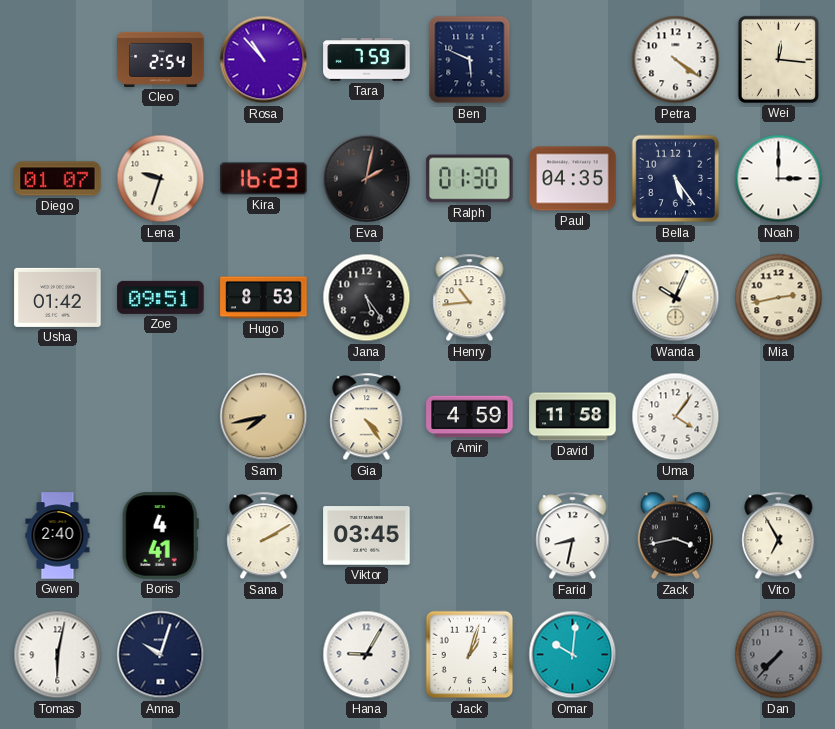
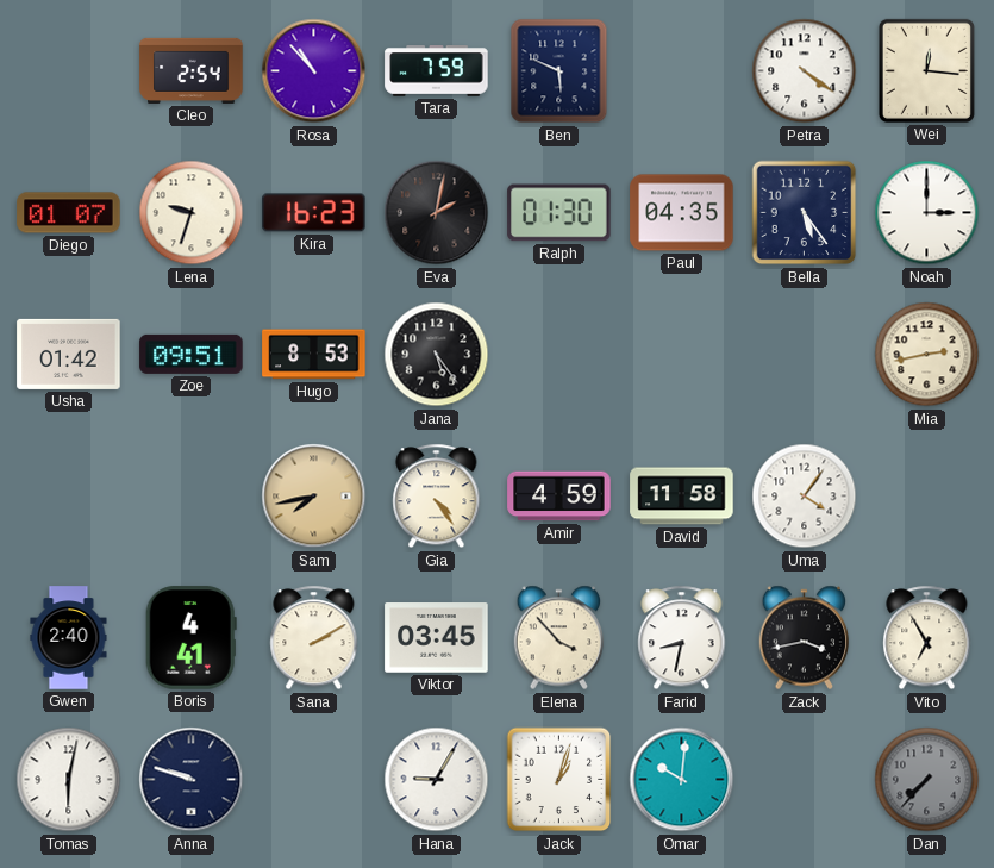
Henry: 10:44 -> none
Wanda: 10:04 -> none
Elena: none -> 3:53
Anna: 10:03 -> 9:48
